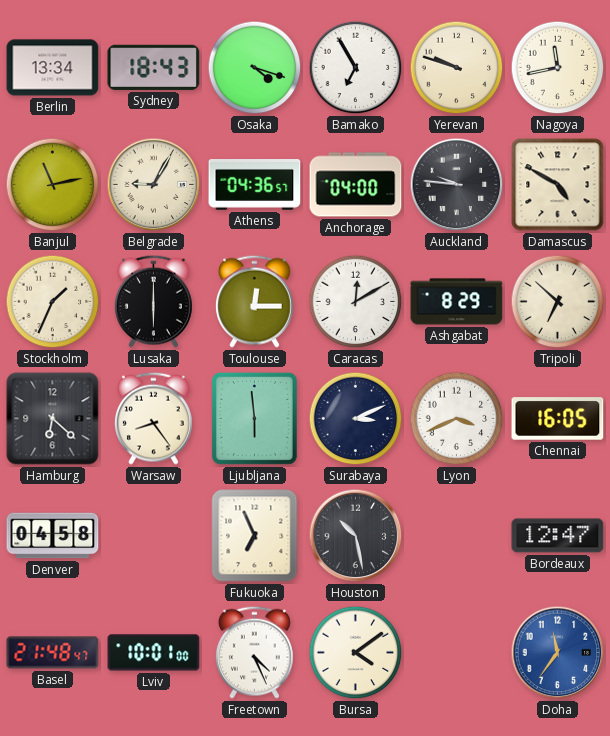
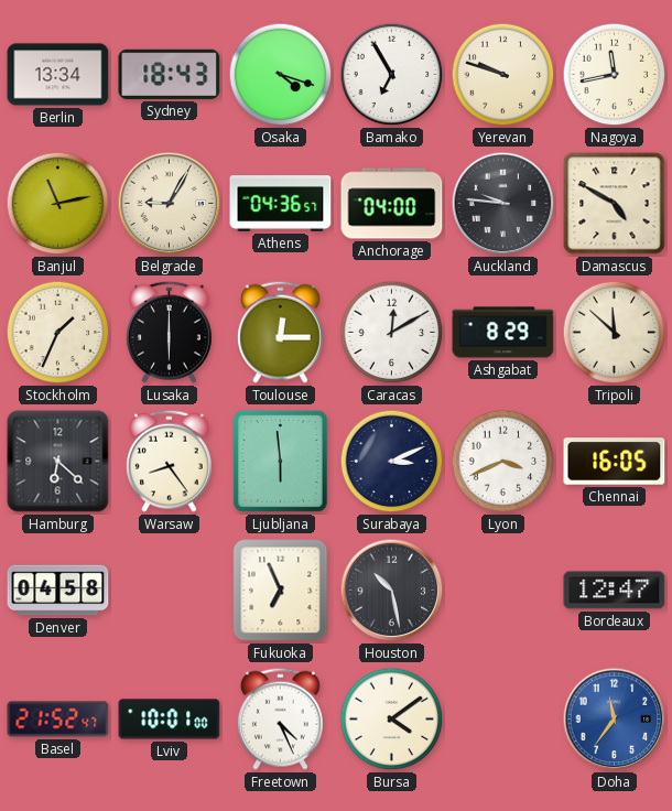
Tripoli: 6:52 -> 11:52
Basel: 21:48 -> 21:52
